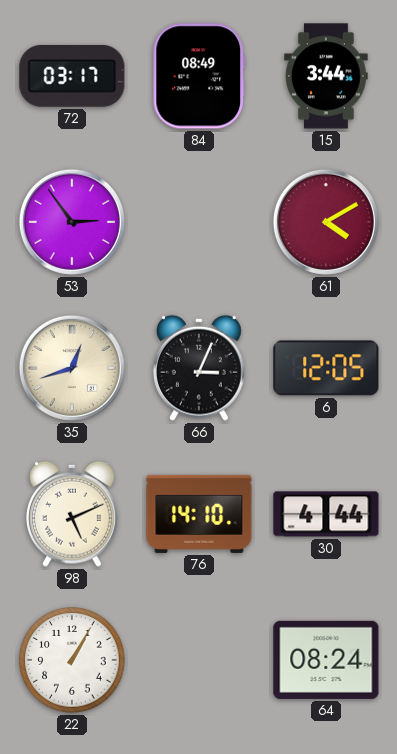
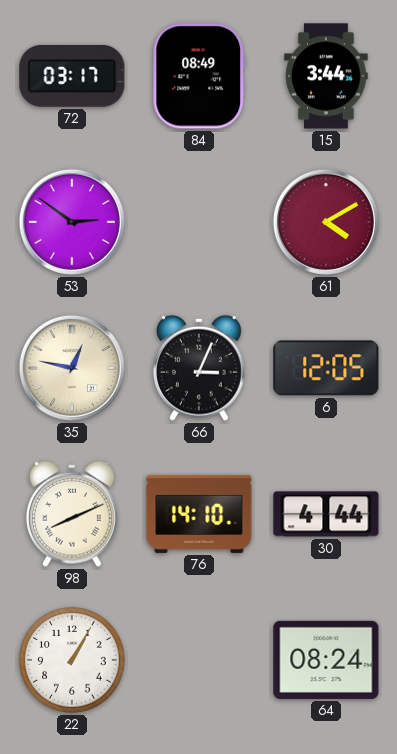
53: 2:54 -> 2:51
35: 12:42 -> 12:47
98: 5:11 -> 8:11
